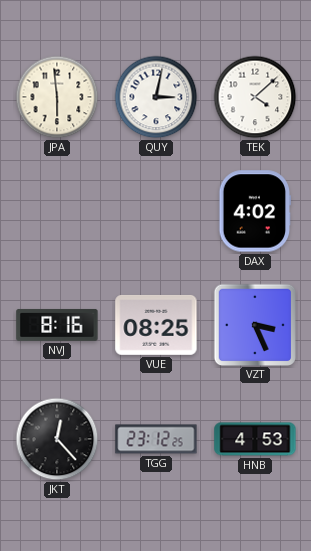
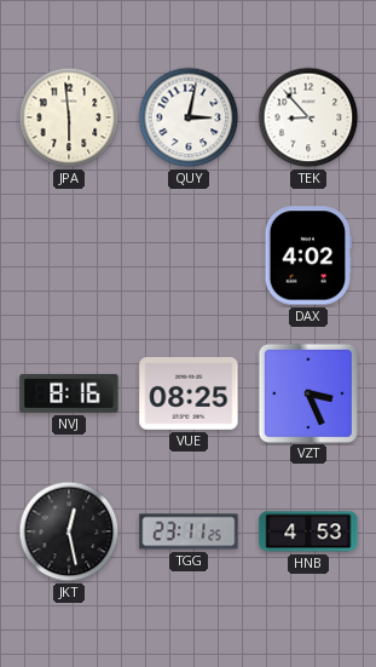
TEK: 4:08 -> 8:53
JKT: 12:23 -> 12:28
TGG: 23:12 -> 23:11
